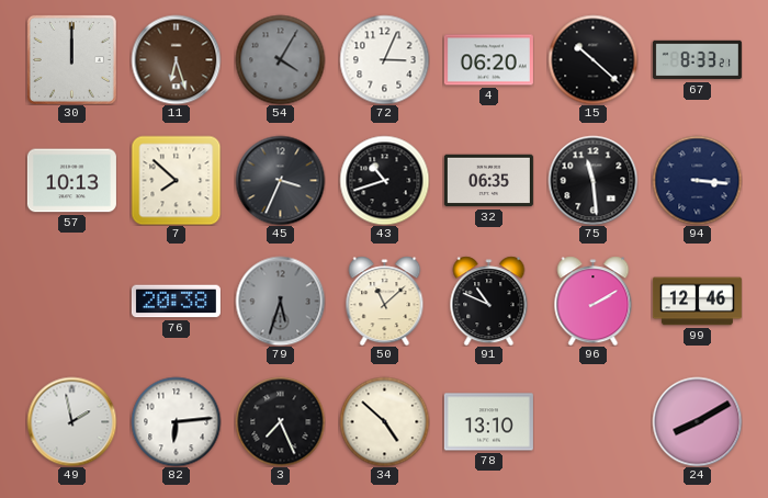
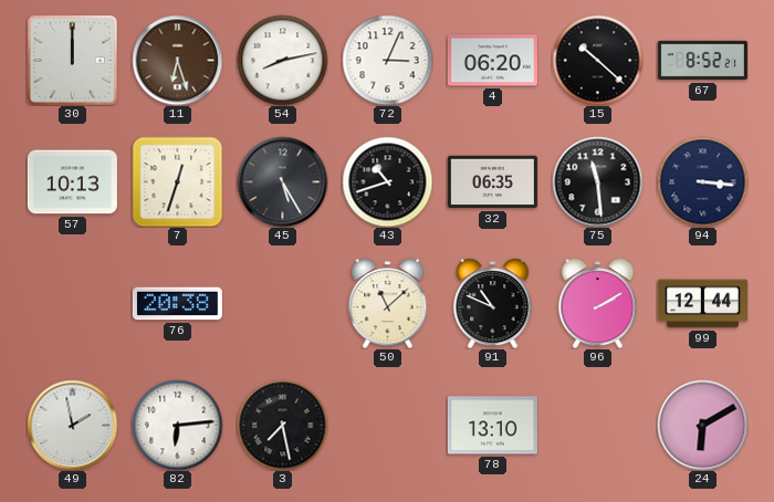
54: 4:05 -> 8:13
54 dial: grey -> white
67: 8:33 -> 8:52
7: 7:52 -> 12:33
45: 3:34 -> 5:25
79: 5:33 -> none
99: 12:46 -> 12:44
3: 7:26 -> 7:28
34: 4:52 -> none
24: 8:10 -> 6:10
